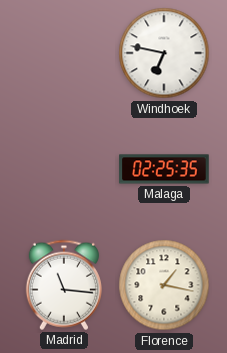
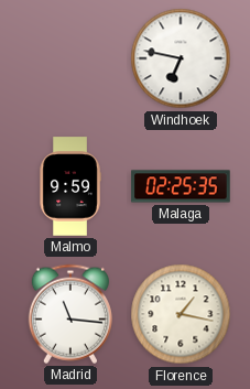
Malmo: none -> 9:59
